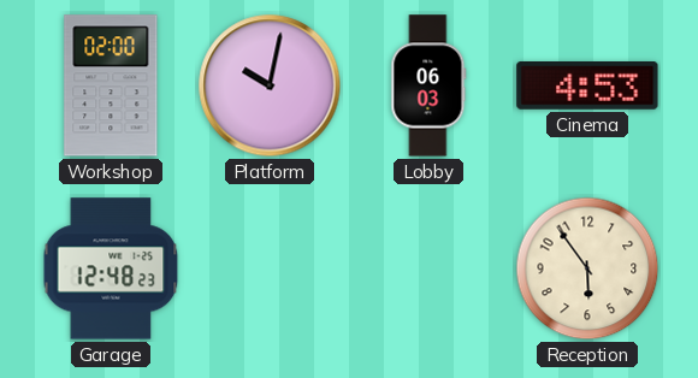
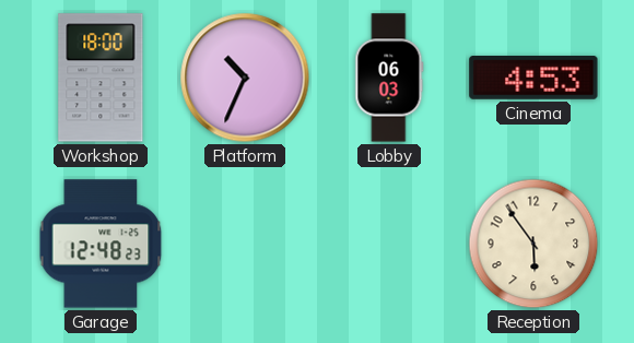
Workshop: 02:00 -> 18:00
Platform: 10:02 -> 10:34
